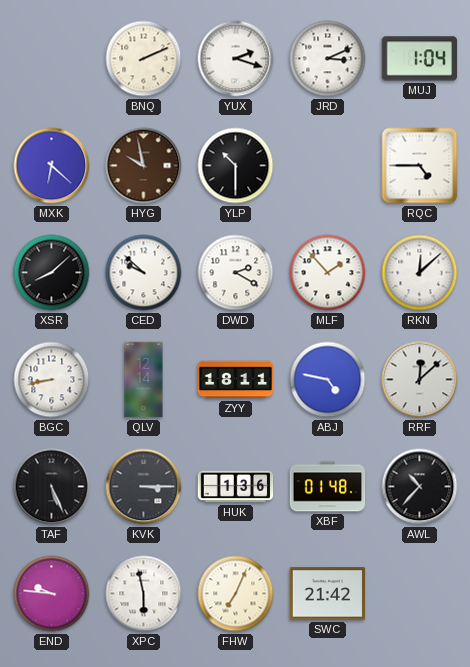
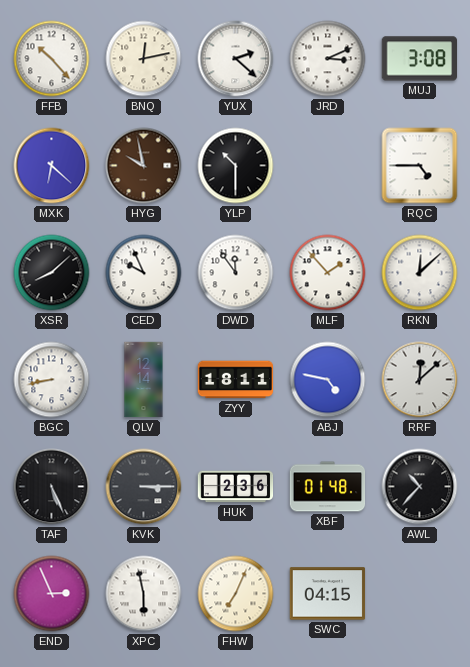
FFB: none -> 10:23
BNQ: 2:11 -> 12:13
YUX: 2:18 -> 2:22
MUJ: 1:04 -> 3:08
CED: 9:52 -> 9:56
DWD: 2:20 -> 11:54
HUK: 1:36 -> 2:36
END: 9:46 -> 2:56
SWC: 21:42 -> 04:15
